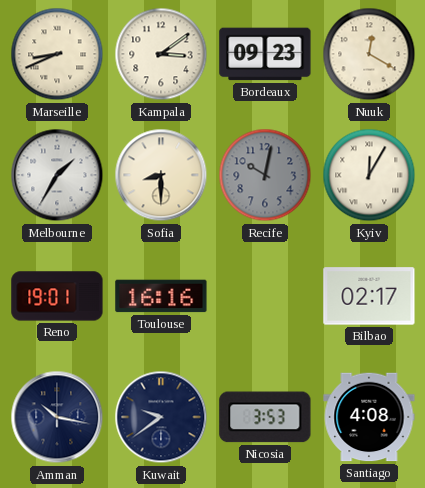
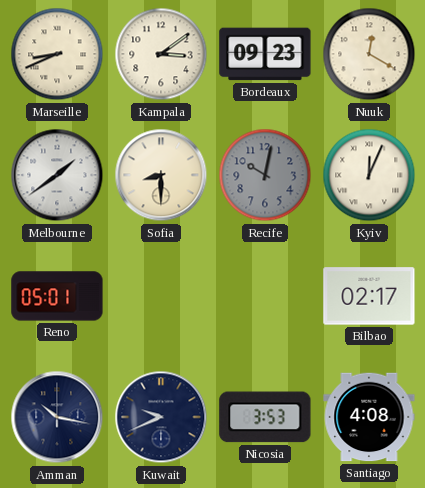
Melbourne: 1:35 -> 1:39
Kyiv: 12:05 -> 12:04
Reno: 19:01 -> 05:01
Toulouse: 16:16 -> none
Kuwait: 9:39 -> 9:41
